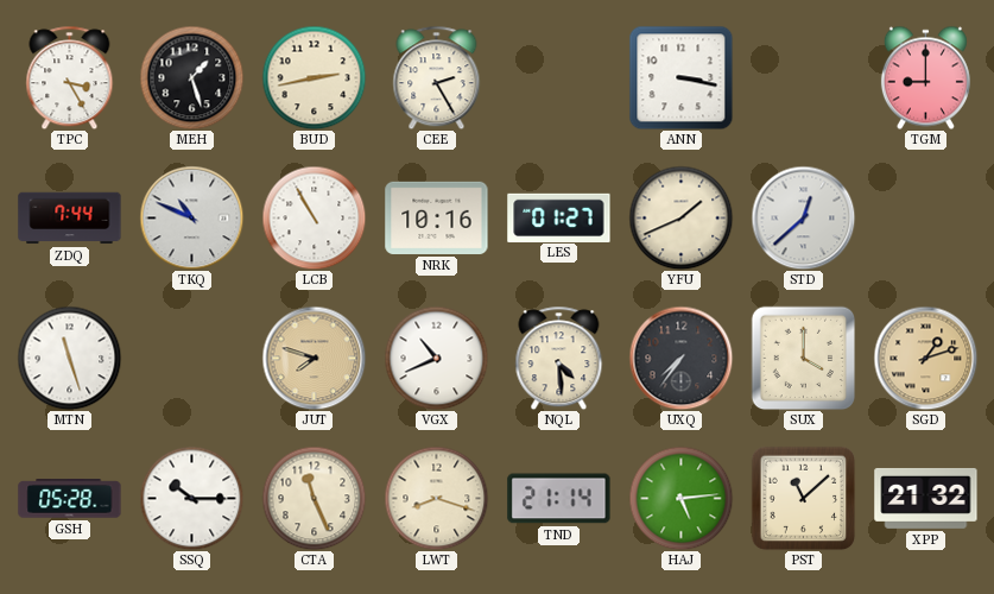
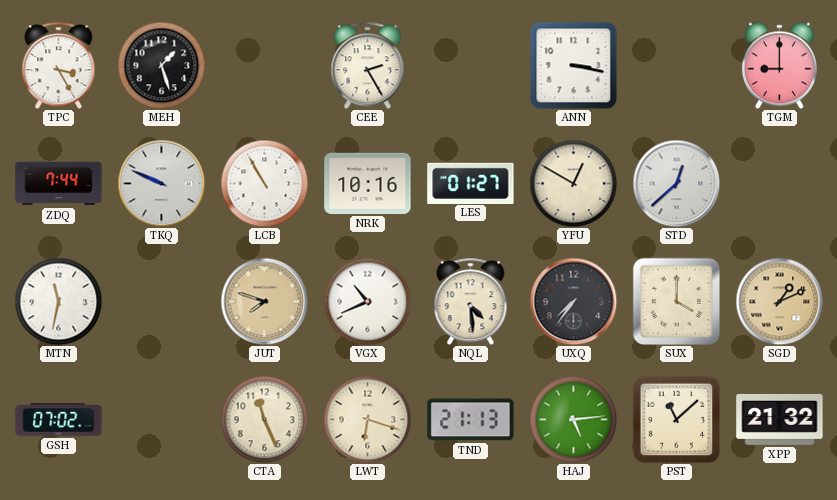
BUD: 2:43 -> none
TKQ: 10:49 -> 9:49
YFU: 1:41 -> 12:50
MTN: 11:27 -> 11:32
SGD: 1:12 -> 1:11
GSH: 05:28 -> 07:02
SSQ: 10:15 -> none
LWT: 8:18 -> 6:18
TND: 21:14 -> 21:13
